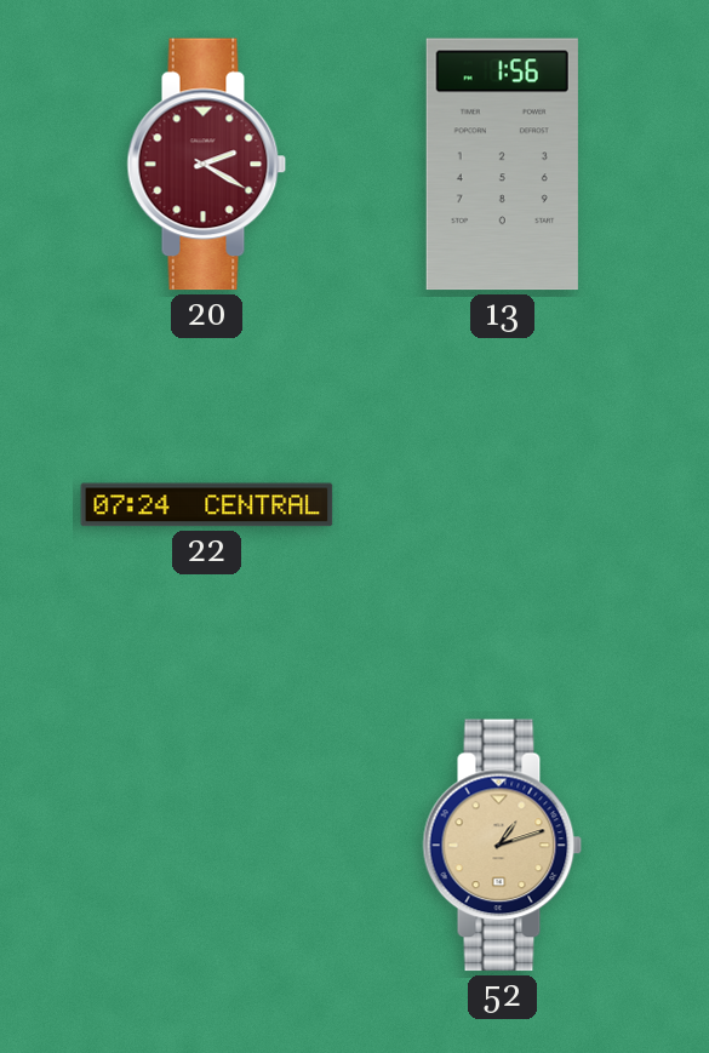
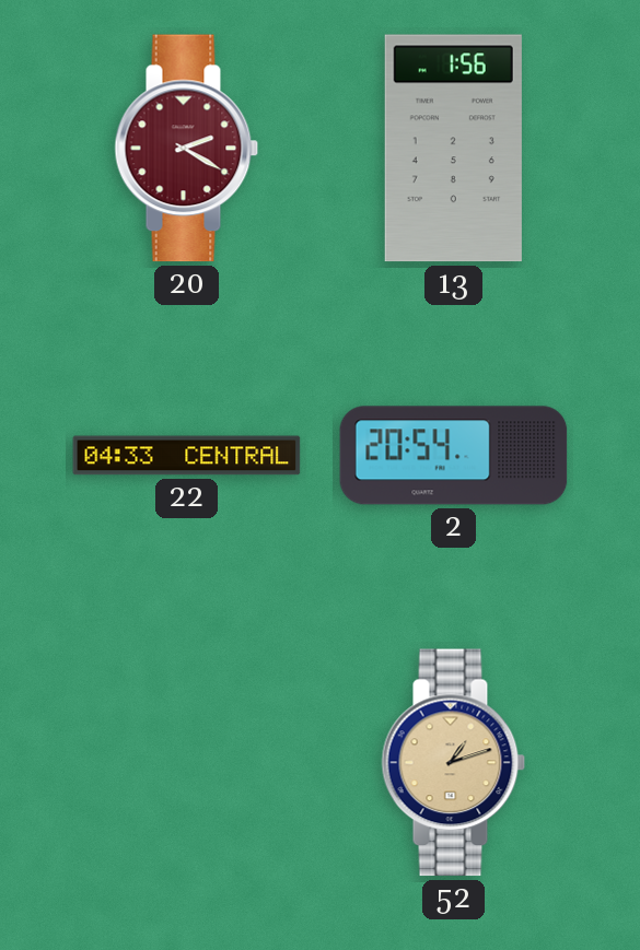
22: 07:24 -> 04:33
2: none -> 20:54
